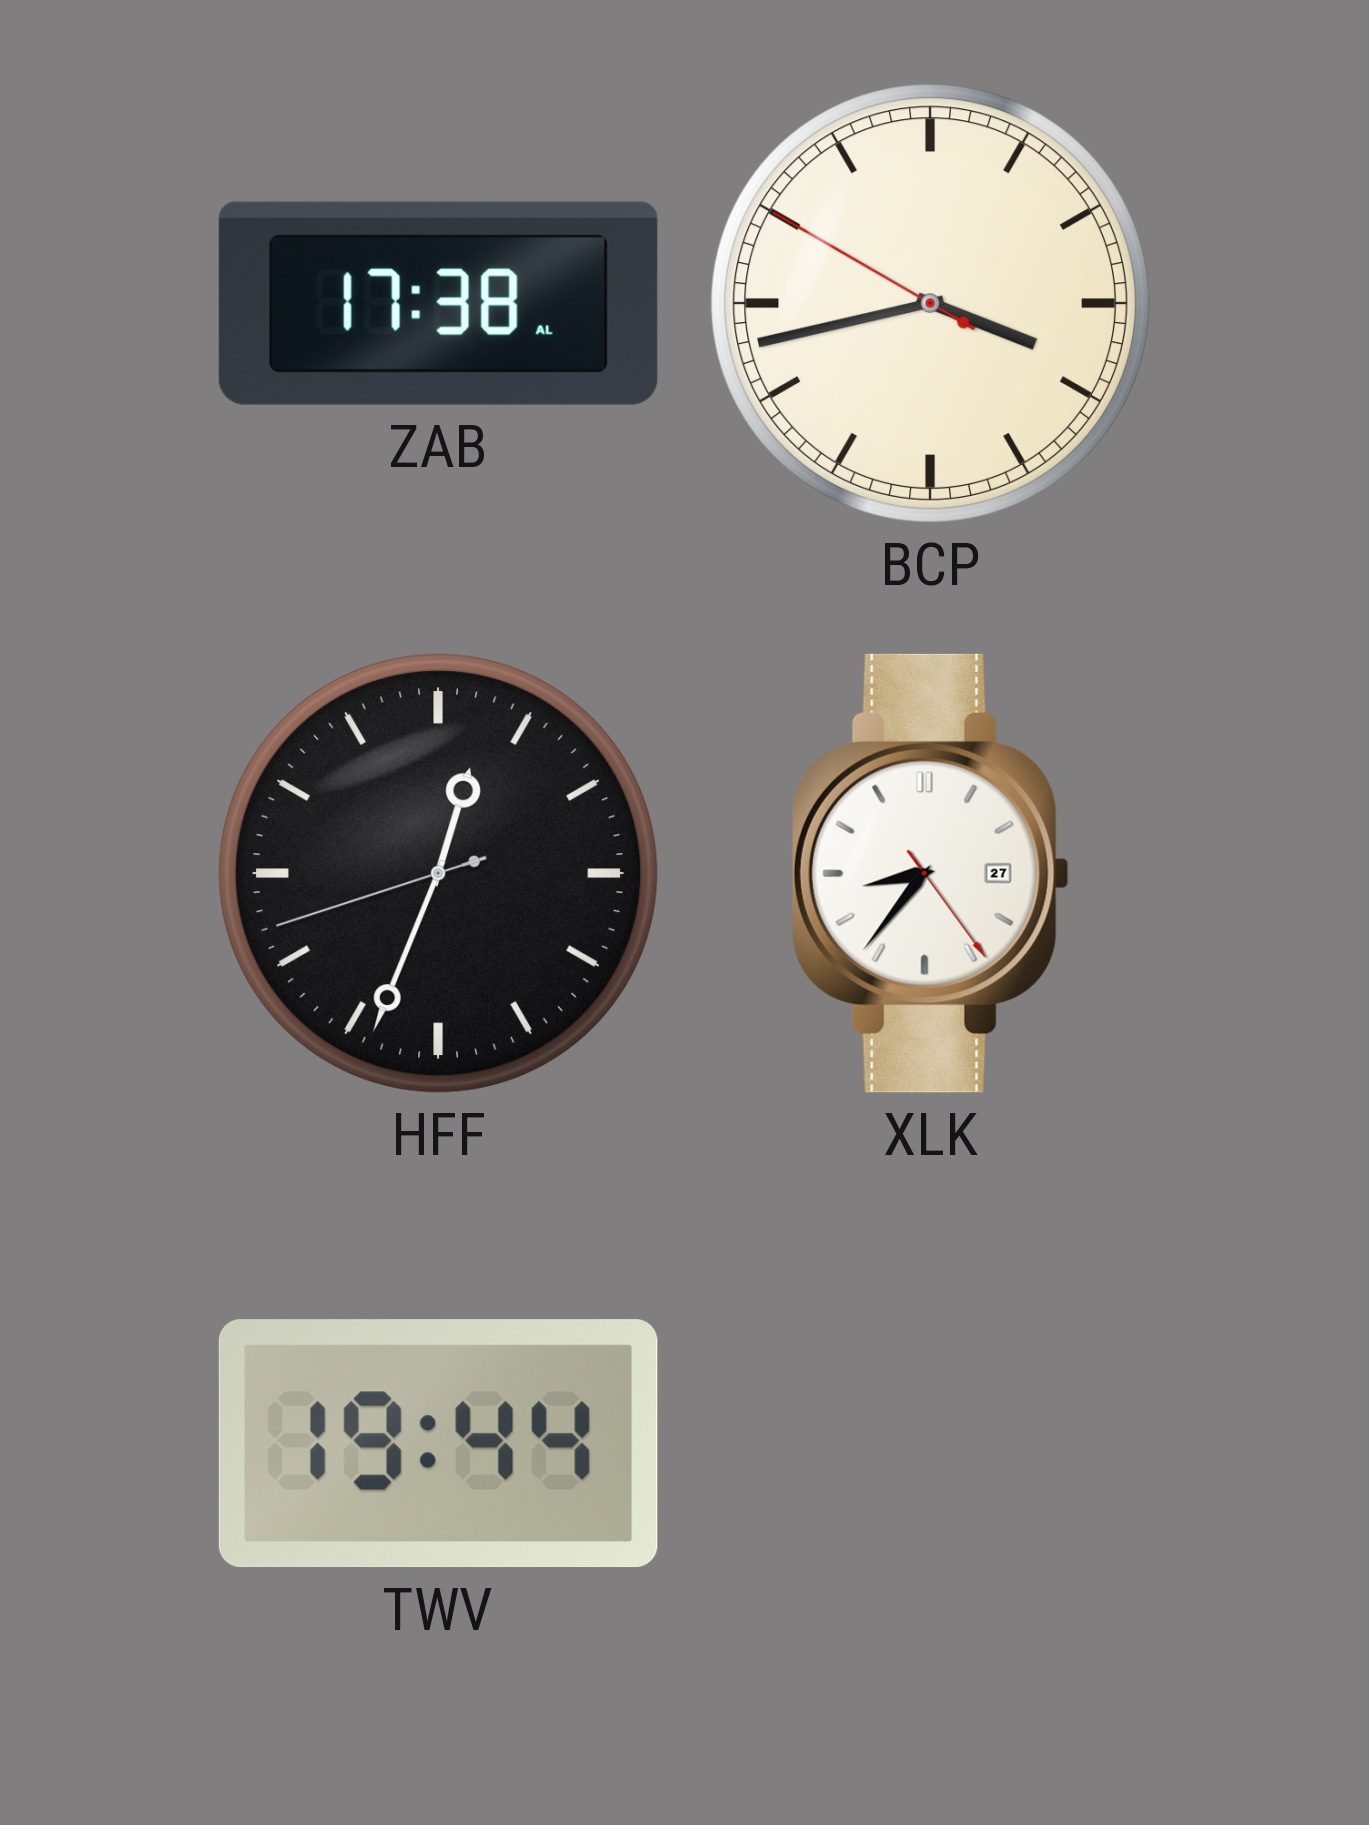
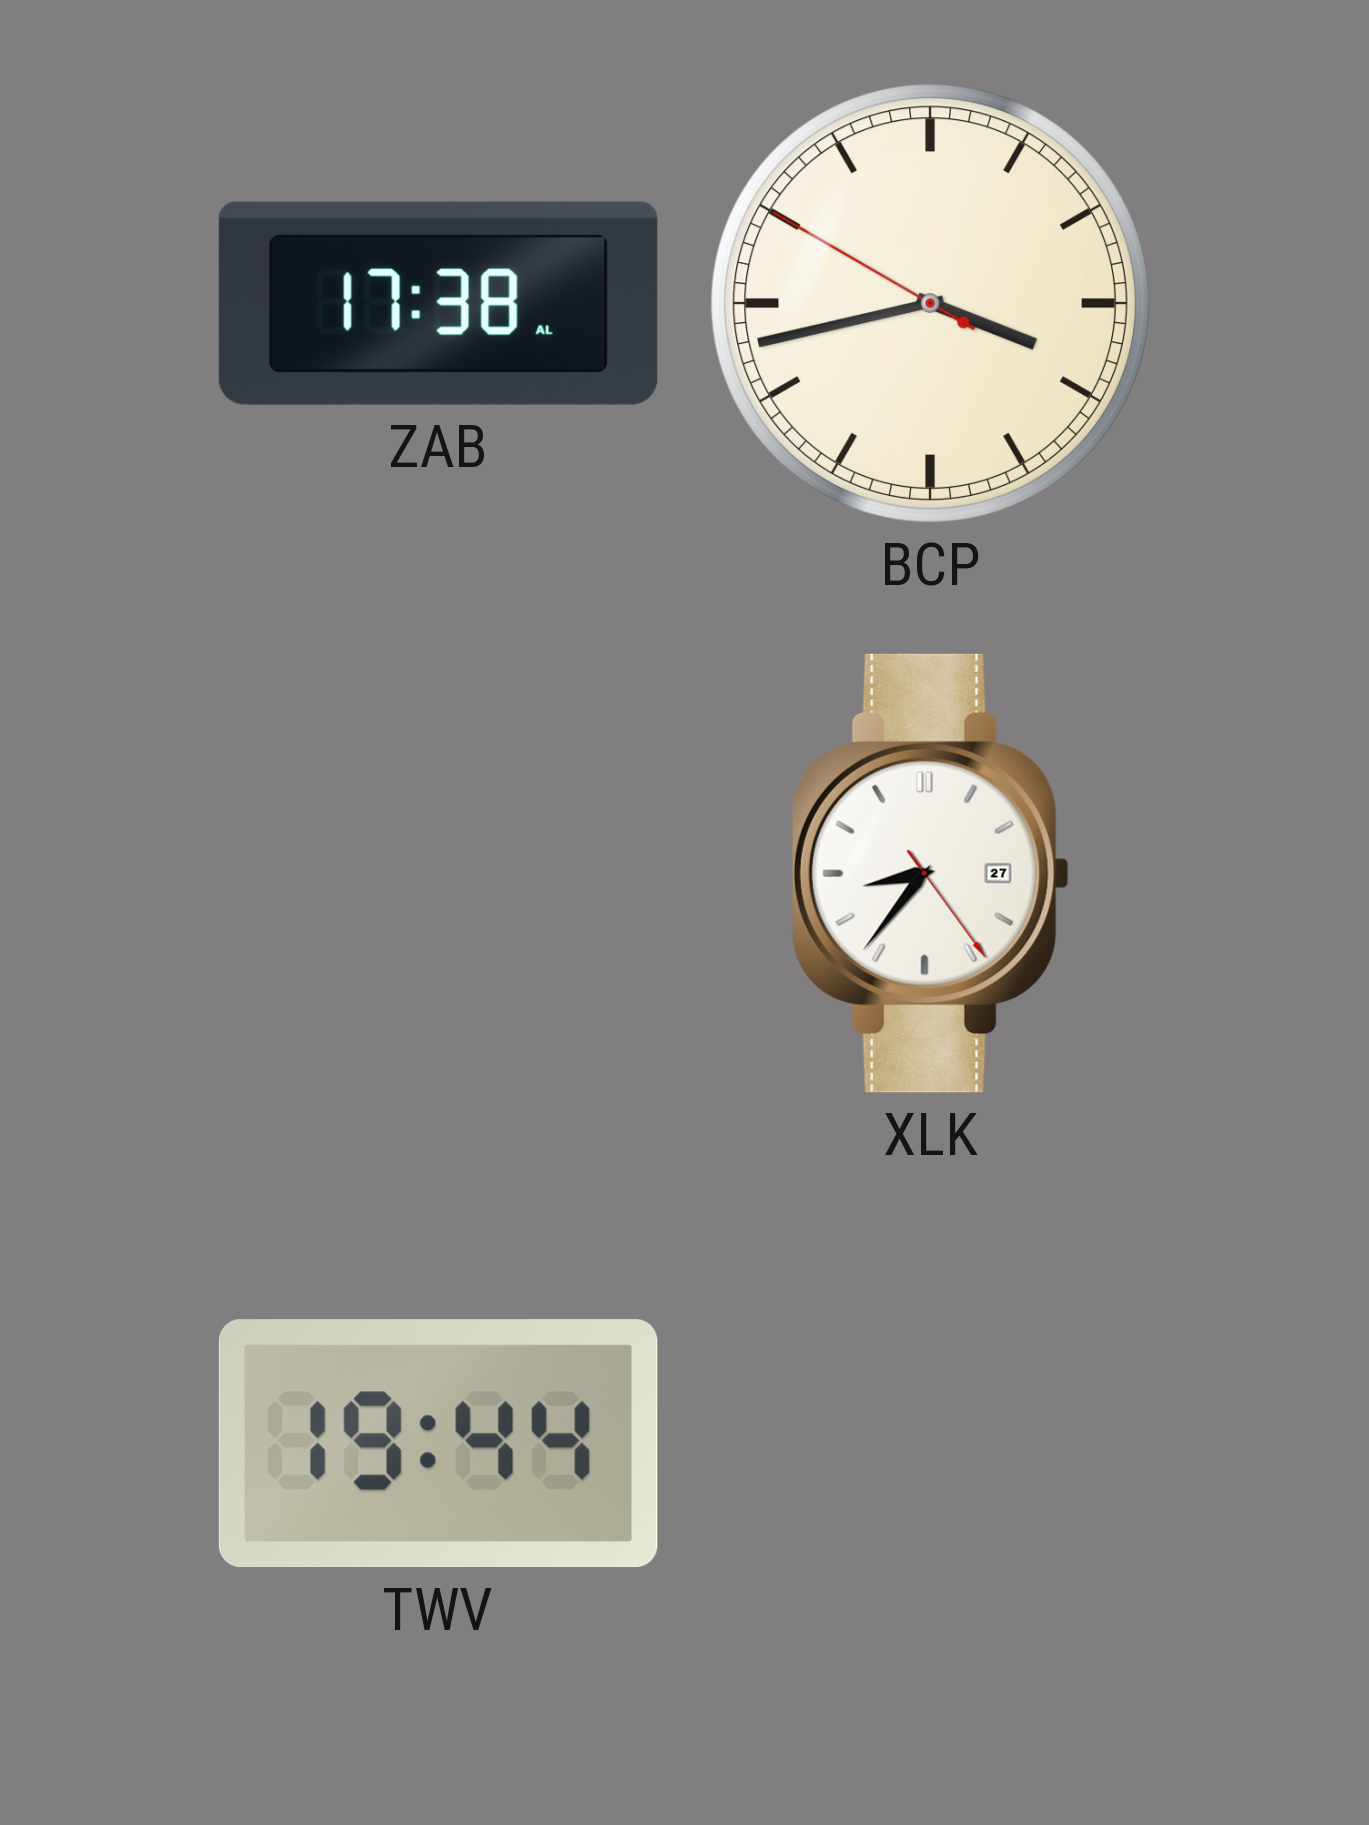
HFF: 12:33 -> none
